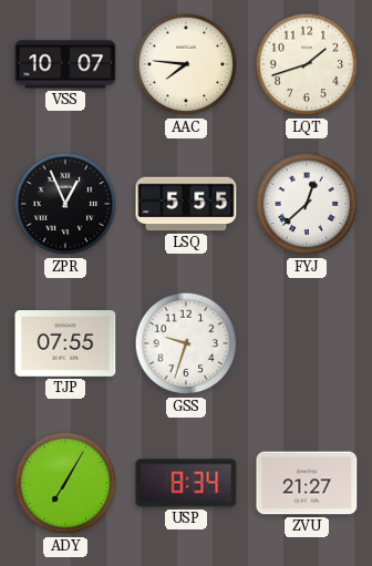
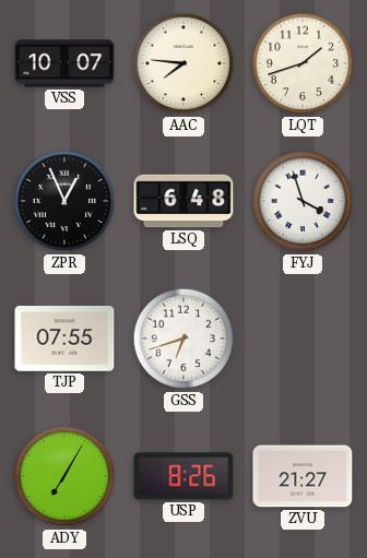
LSQ: 5:55 -> 6:48
FYJ: 12:38 -> 3:57
GSS: 9:33 -> 6:42
USP: 8:34 -> 8:26
